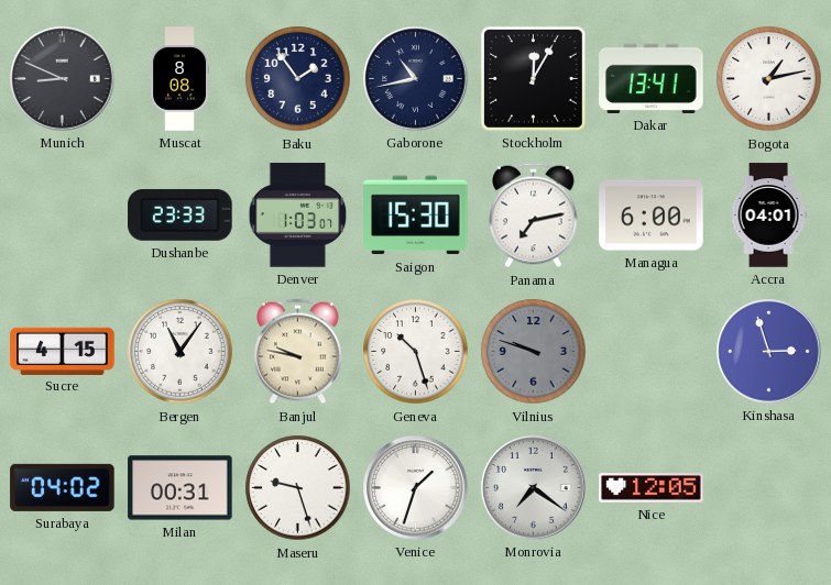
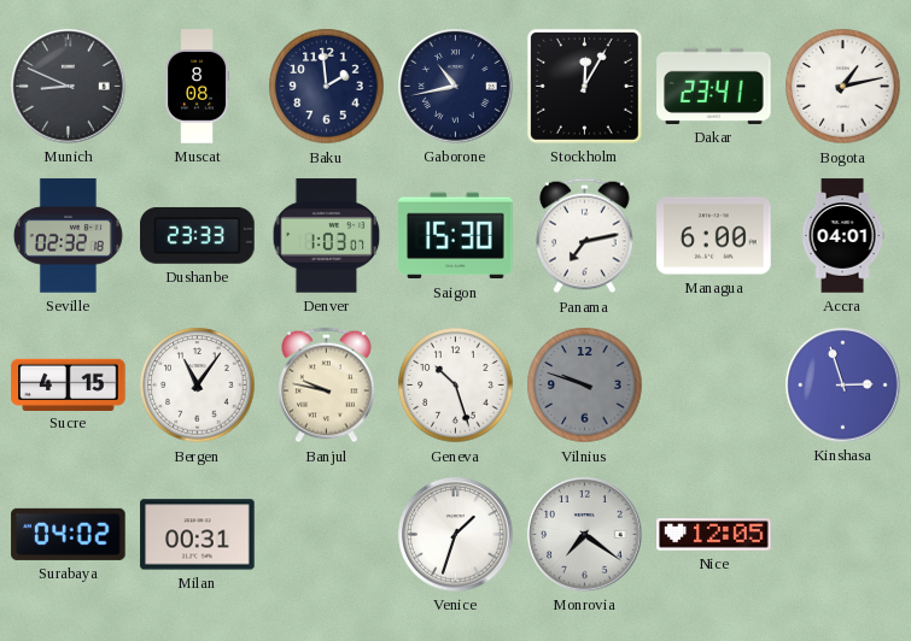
Baku: 1:54 -> 1:59
Dakar: 13:41 -> 23:41
Seville: none -> 02:32
Maseru: 9:27 -> none
